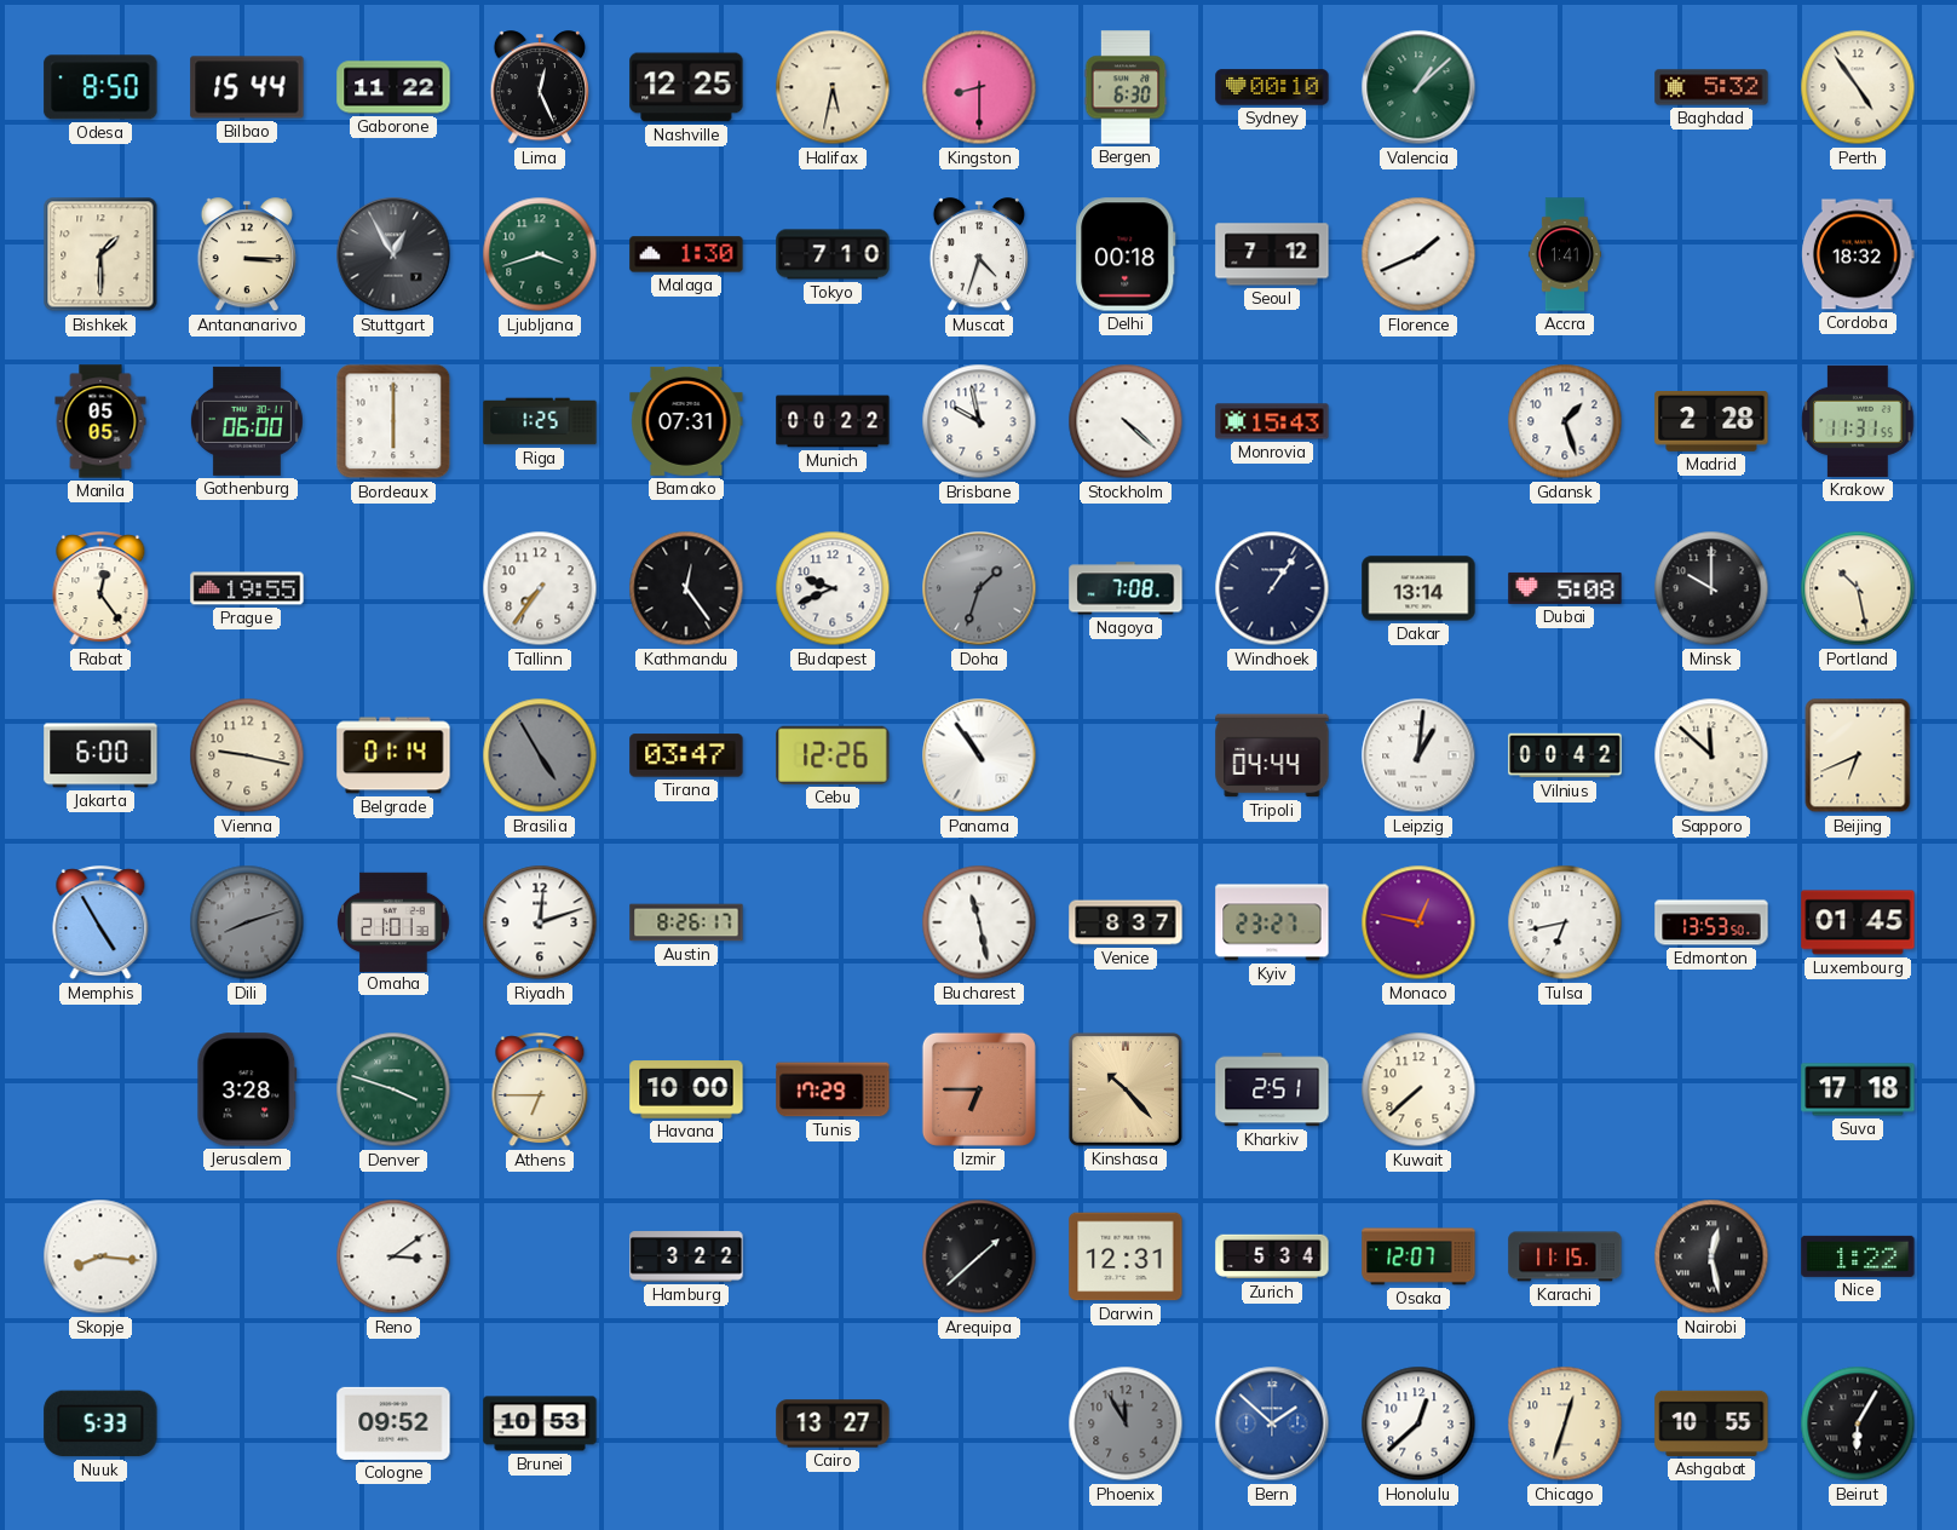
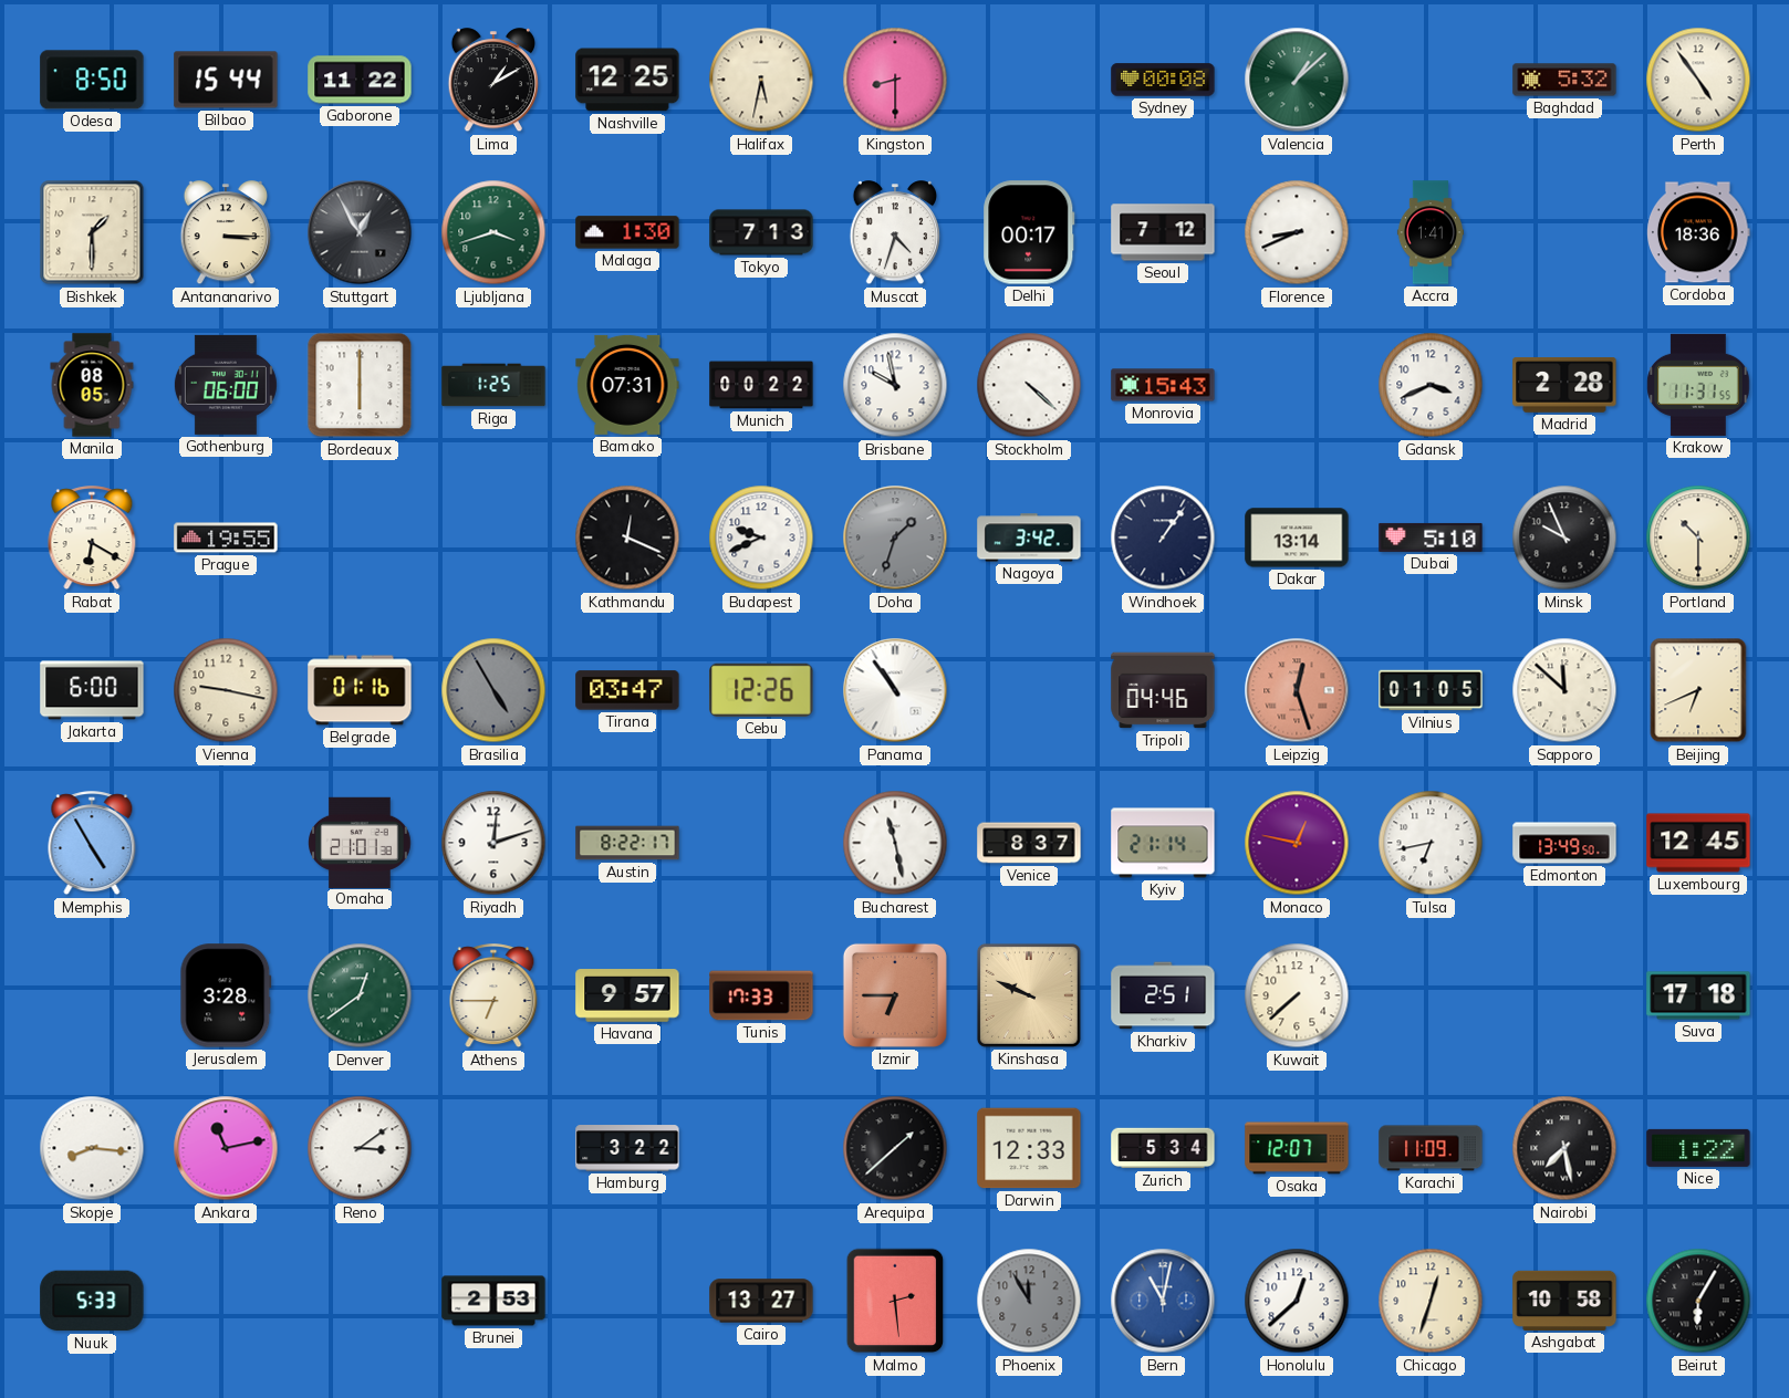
Lima: 12:26 -> 1:10
Bergen: 6:30 -> none
Sydney: 00:10 -> 00:08
Tokyo: 7:10 -> 7:13
Delhi: 00:18 -> 00:17
Florence: 1:41 -> 8:41
Cordoba: 18:32 -> 18:36
Manila: 05:05 -> 08:05
Gdansk: 1:27 -> 3:41
Rabat: 12:24 -> 6:20
Tallinn: 7:36 -> none
Kathmandu: 12:24 -> 12:19
Nagoya: 7:08 -> 3:42
Dubai: 5:08 -> 5:10
Minsk: 10:00 -> 9:56
Portland: 10:28 -> 10:30
Belgrade: 01:14 -> 01:16
Tripoli: 04:44 -> 04:46
Leipzig: 1:01 -> 12:27
Leipzig dial: white -> salmon
Vilnius: 00:42 -> 01:05
Dili: 8:12 -> none
Austin: 8:26 -> 8:22
Kyiv: 23:27 -> 21:14
Edmonton: 13:53 -> 13:49
Luxembourg: 01:45 -> 12:45
Denver: 3:48 -> 12:39
Havana: 10:00 -> 9:57
Tunis: 17:29 -> 17:33
Kinshasa: 10:23 -> 9:49
Ankara: none -> 11:13
Darwin: 12:31 -> 12:33
Karachi: 11:15 -> 11:09
Nairobi: 12:28 -> 7:28
Cologne: 09:52 -> none
Brunei: 10:53 -> 2:53
Malmo: none -> 2:29
Bern: 1:52 -> 11:02
Ashgabat: 10:55 -> 10:58
